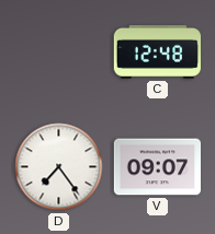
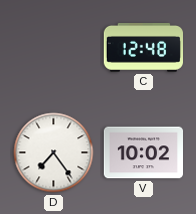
V: 09:07 -> 10:02
